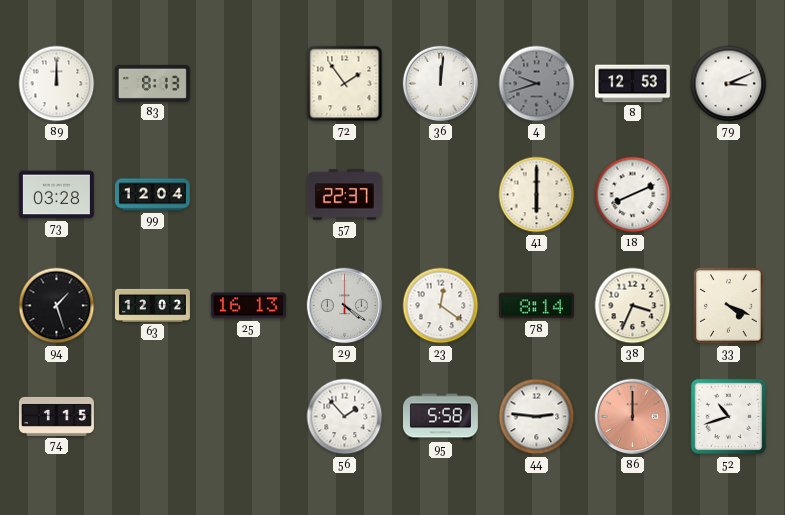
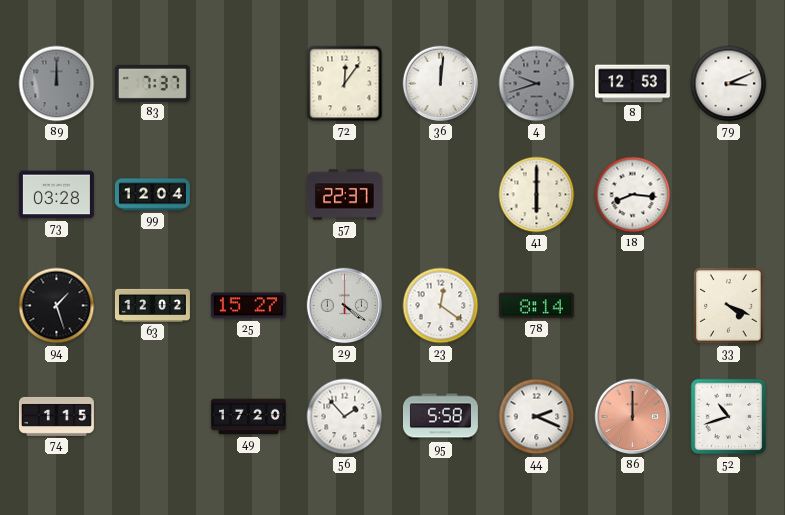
89 dial: white -> grey
83: 8:13 -> 7:37
72: 1:54 -> 12:06
18: 8:11 -> 8:16
25: 16:13 -> 15:27
38: 3:34 -> none
49: none -> 17:20
44: 2:46 -> 2:19
